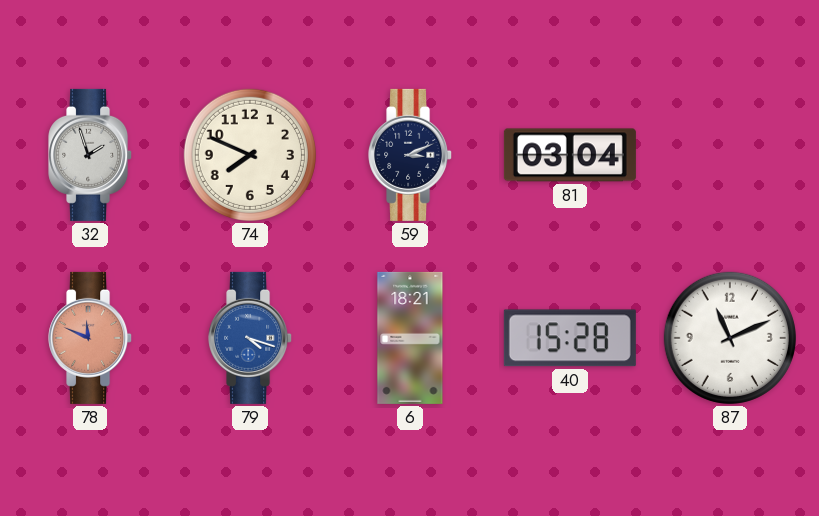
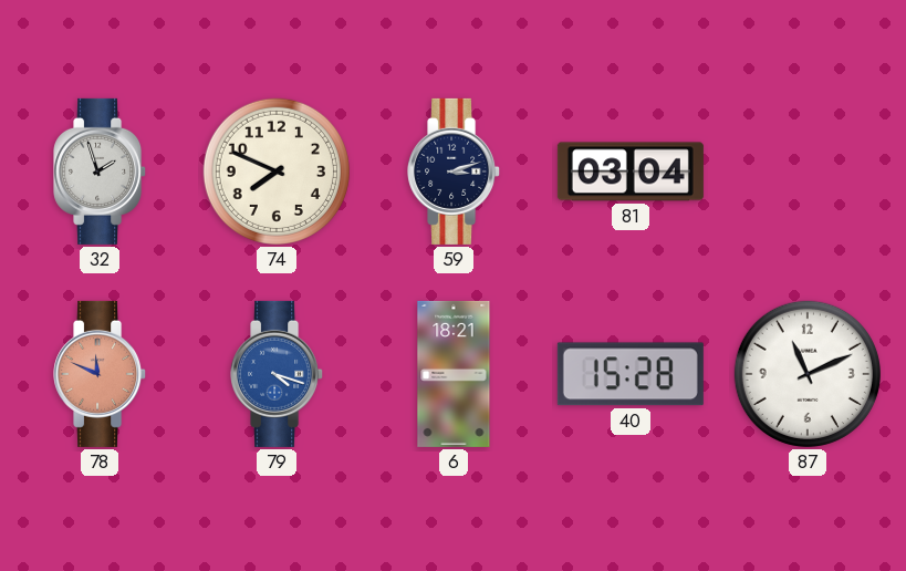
59: 3:11 -> 3:12
